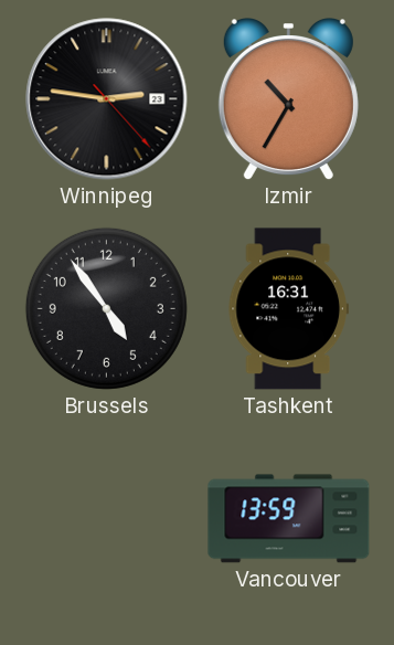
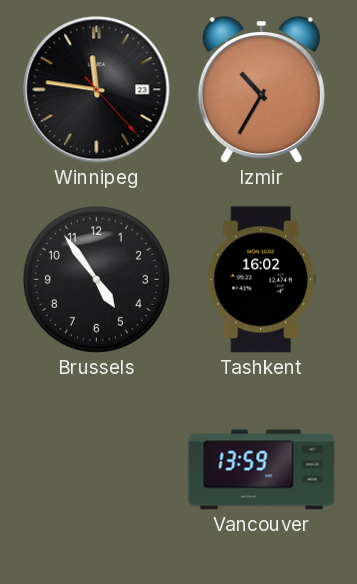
Winnipeg: 2:46 -> 11:46
Tashkent: 16:31 -> 16:02
